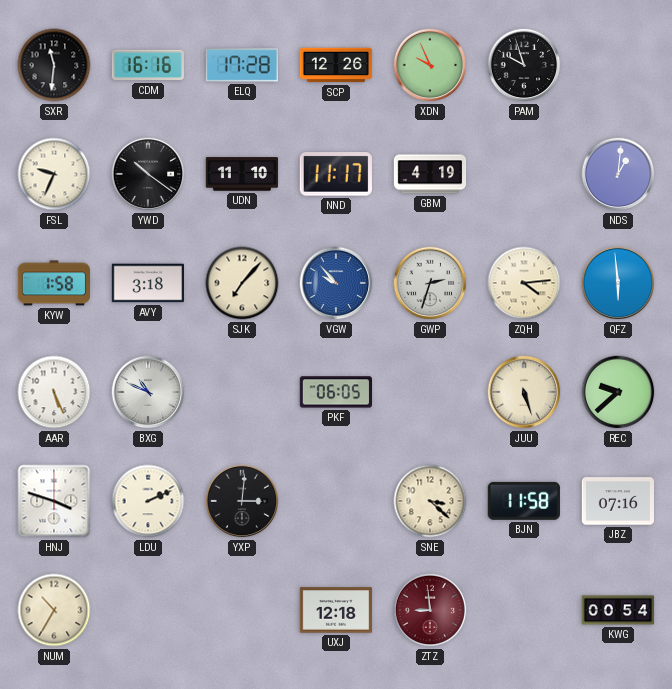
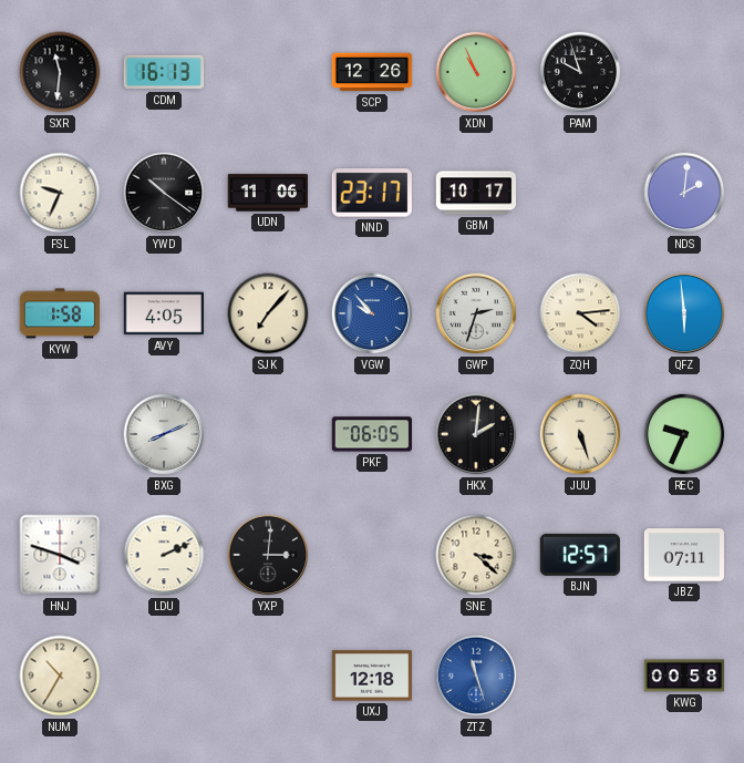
CDM: 16:16 -> 16:13
ELQ: 17:28 -> none
XDN: 9:56 -> 10:56
UDN: 11:10 -> 11:06
NND: 11:17 -> 23:17
GBM: 4:19 -> 10:17
NDS: 1:01 -> 2:01
AVY: 3:18 -> 4:05
AAR: 5:26 -> none
BXG: 10:49 -> 8:11
HKX: none -> 2:01
REC: 9:38 -> 9:34
BJN: 11:58 -> 12:57
JBZ: 07:16 -> 07:11
ZTZ: 8:59 -> 11:27
ZTZ dial: burgundy -> blue
KWG: 00:54 -> 00:58
